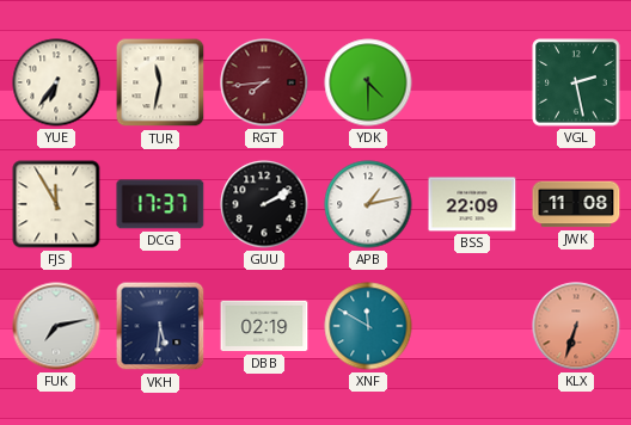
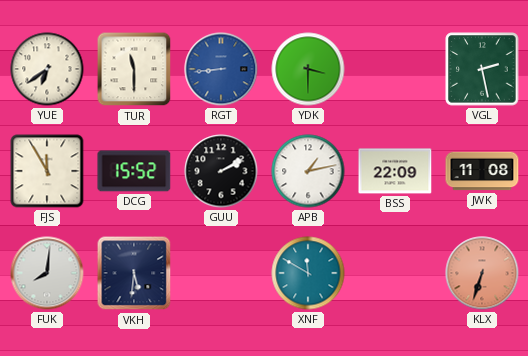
YUE: 6:36 -> 6:39
TUR: 11:32 -> 11:30
RGT: 7:44 -> 8:44
RGT dial: burgundy -> blue
YDK: 4:30 -> 3:30
DCG: 17:37 -> 15:52
FUK: 7:13 -> 8:01
DBB: 02:19 -> none
